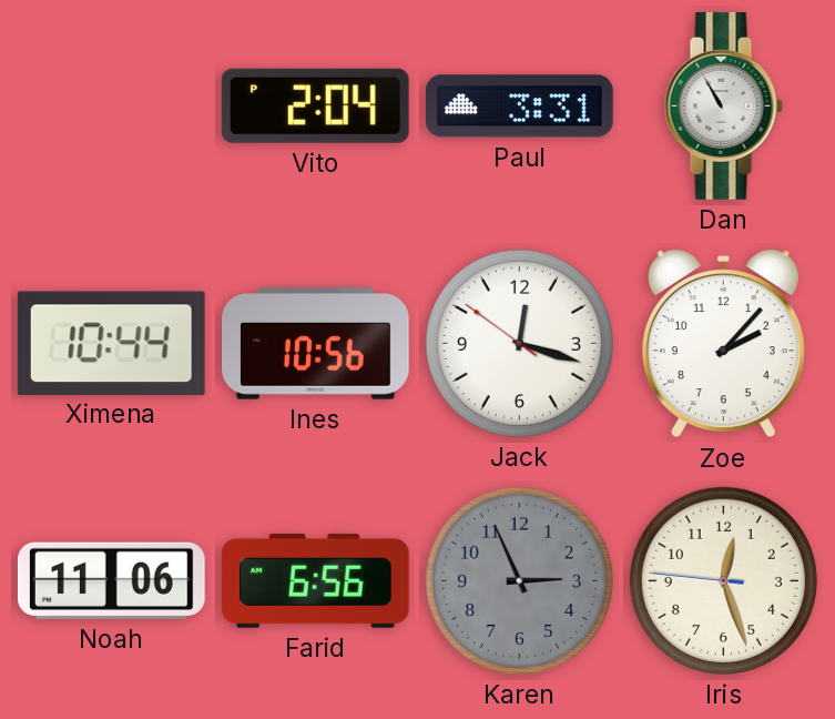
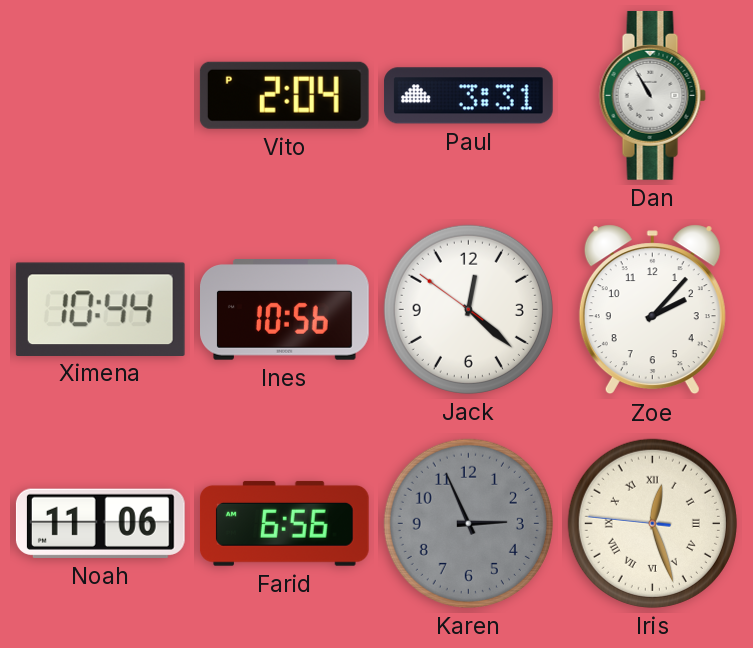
Jack: 12:17 -> 12:21
Iris numerals: Arabic -> Roman
